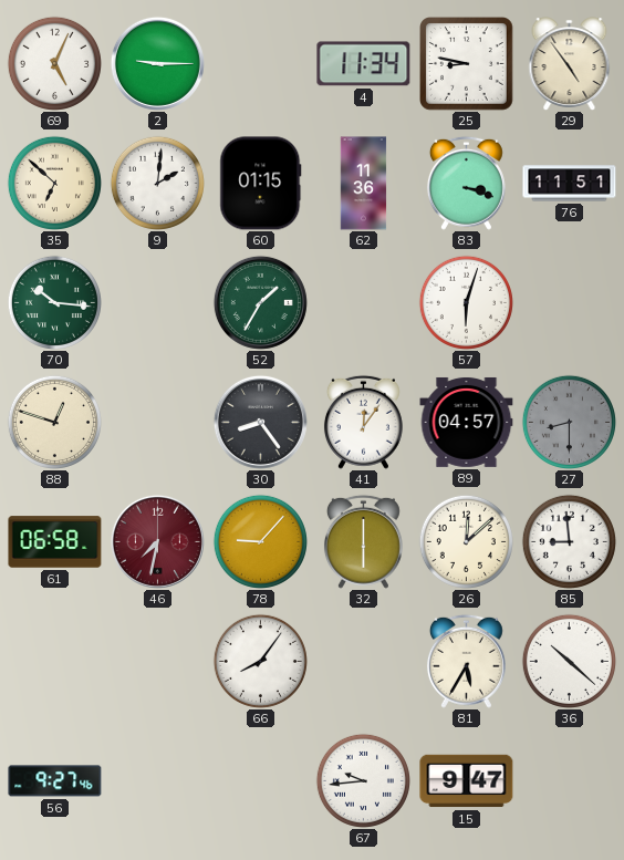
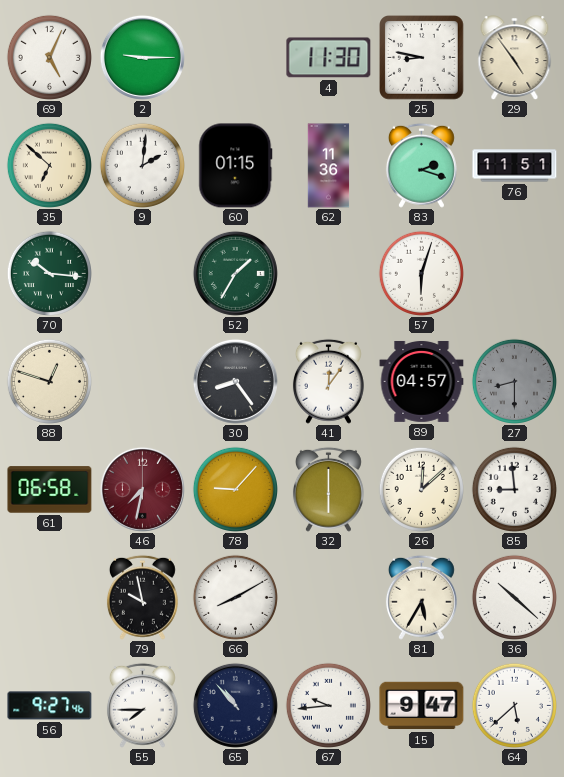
4: 11:34 -> 11:30
83: 3:18 -> 2:18
79: none -> 9:58
66: 8:06 -> 8:10
55: none -> 7:45
65: none -> 10:53
64: none -> 5:38
